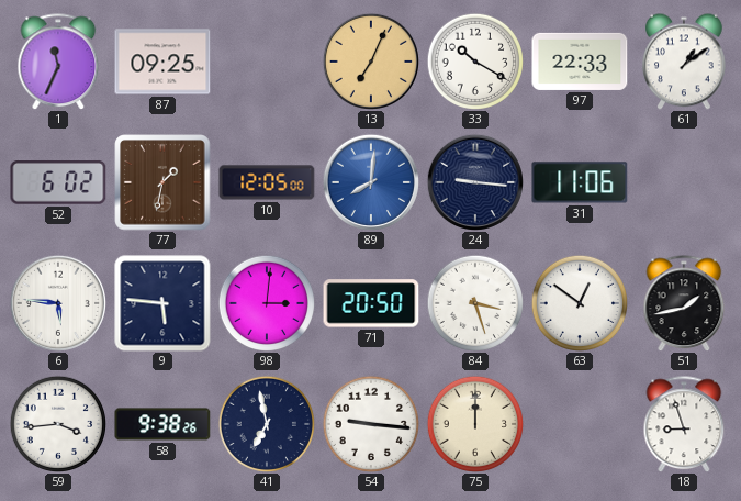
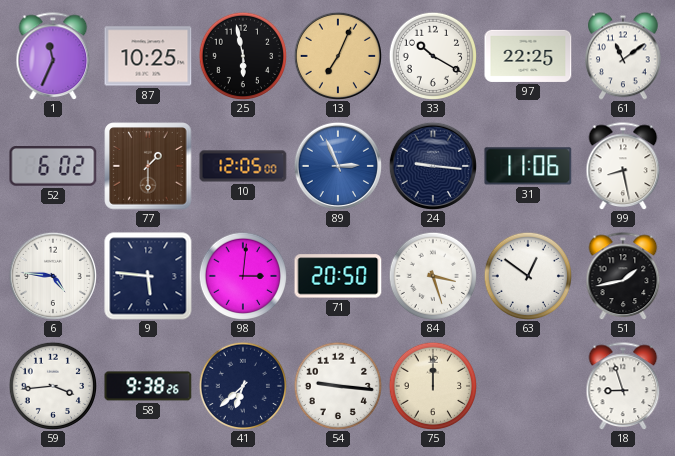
87: 09:25 -> 10:25
25: none -> 5:58
97: 22:33 -> 22:25
61: 1:09 -> 11:09
77: 1:32 -> 1:30
89: 8:01 -> 2:56
99: none -> 8:28
6: 5:46 -> 4:46
41: 6:58 -> 6:38
